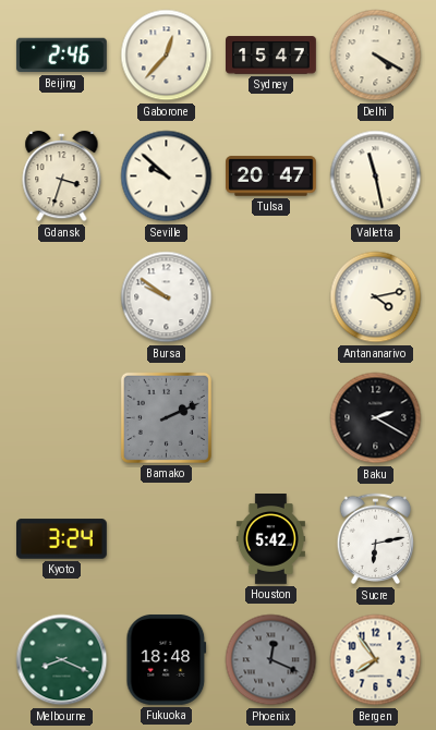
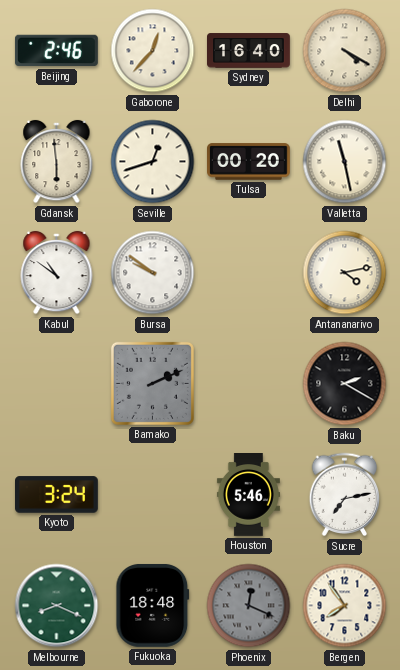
Sydney: 15:47 -> 16:40
Gdansk: 3:33 -> 5:59
Seville: 9:52 -> 12:42
Tulsa: 20:47 -> 00:20
Kabul: none -> 10:51
Houston: 5:42 -> 5:46
Sucre: 6:13 -> 7:13
